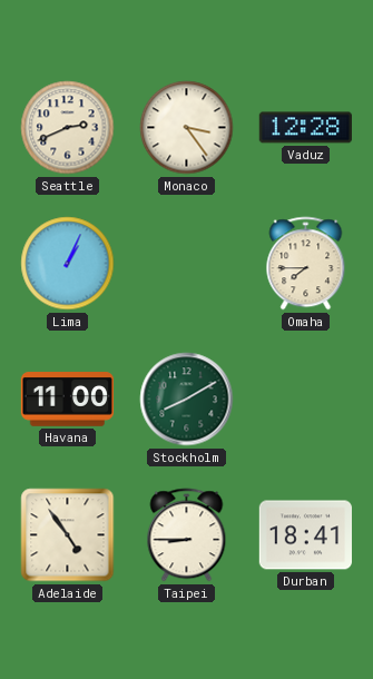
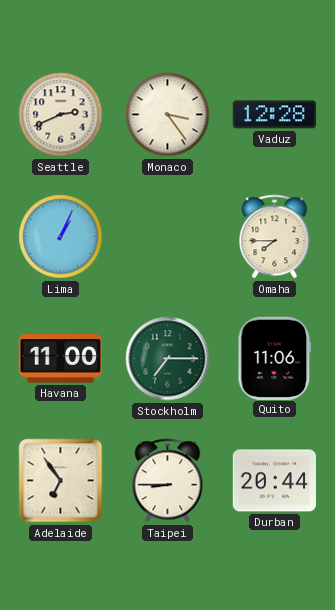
Stockholm: 8:10 -> 7:15
Quito: none -> 11:06
Adelaide: 4:54 -> 6:54
Durban: 18:41 -> 20:44
